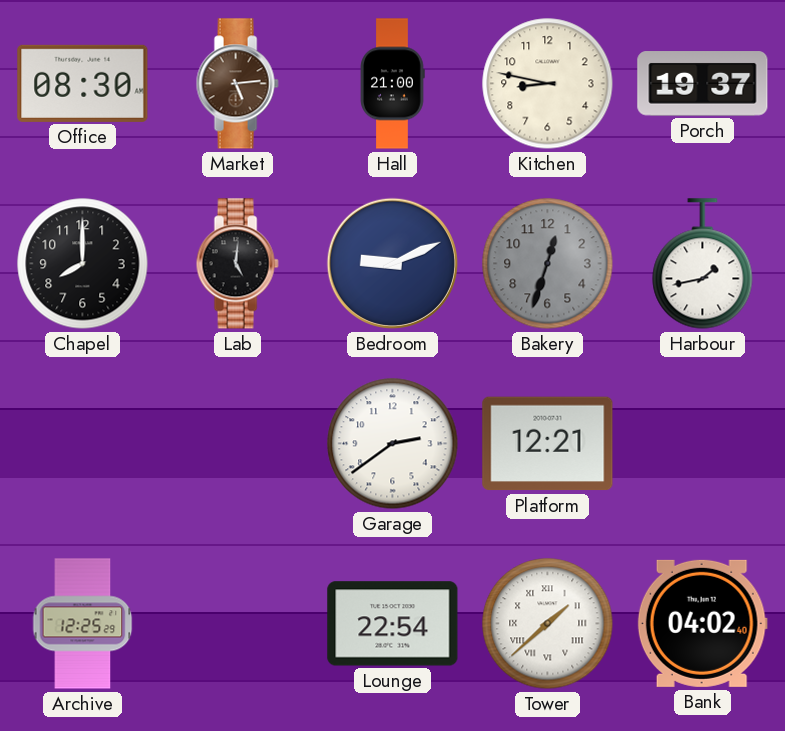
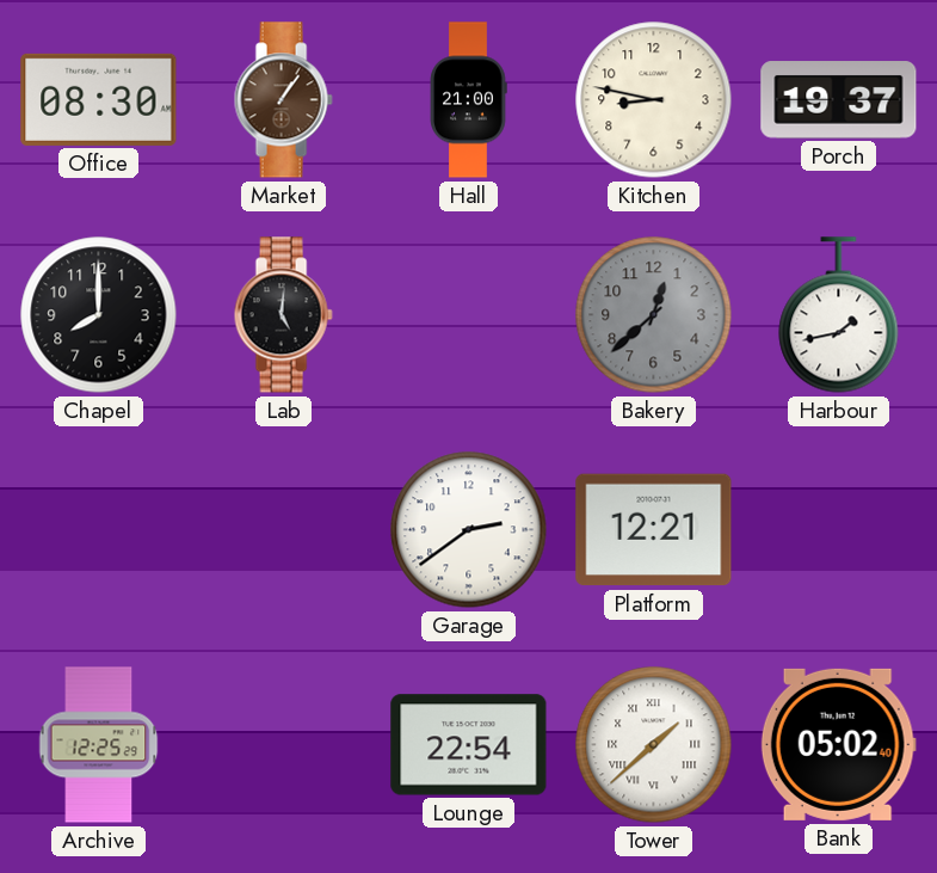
Market: 5:14 -> 1:06
Bedroom: 9:11 -> none
Bakery: 12:33 -> 12:38
Bank: 04:02 -> 05:02
